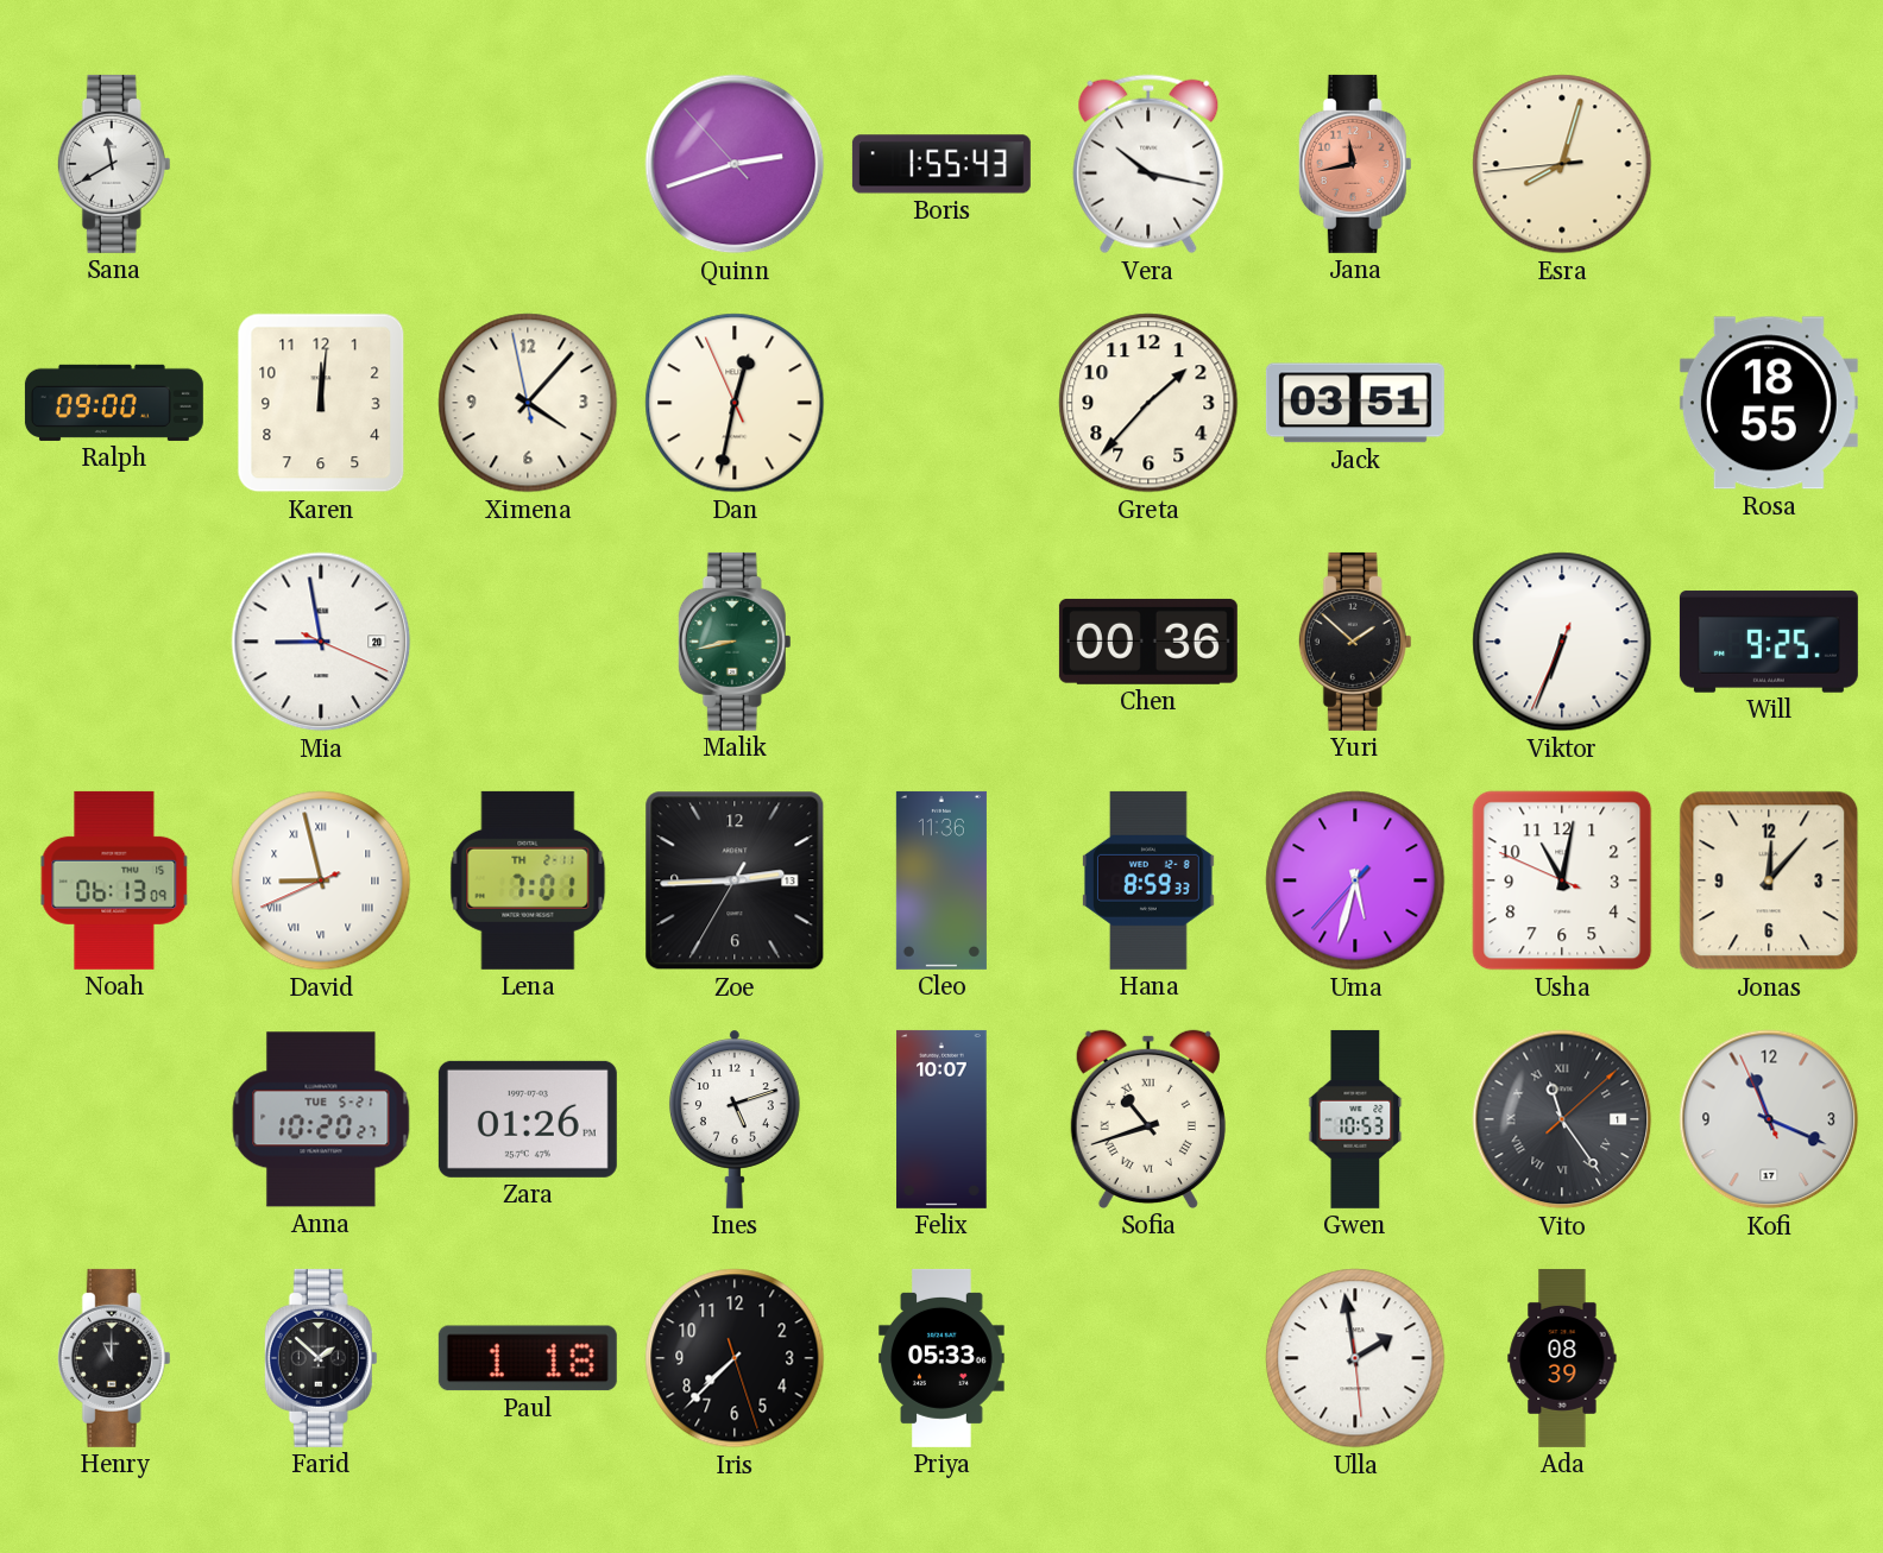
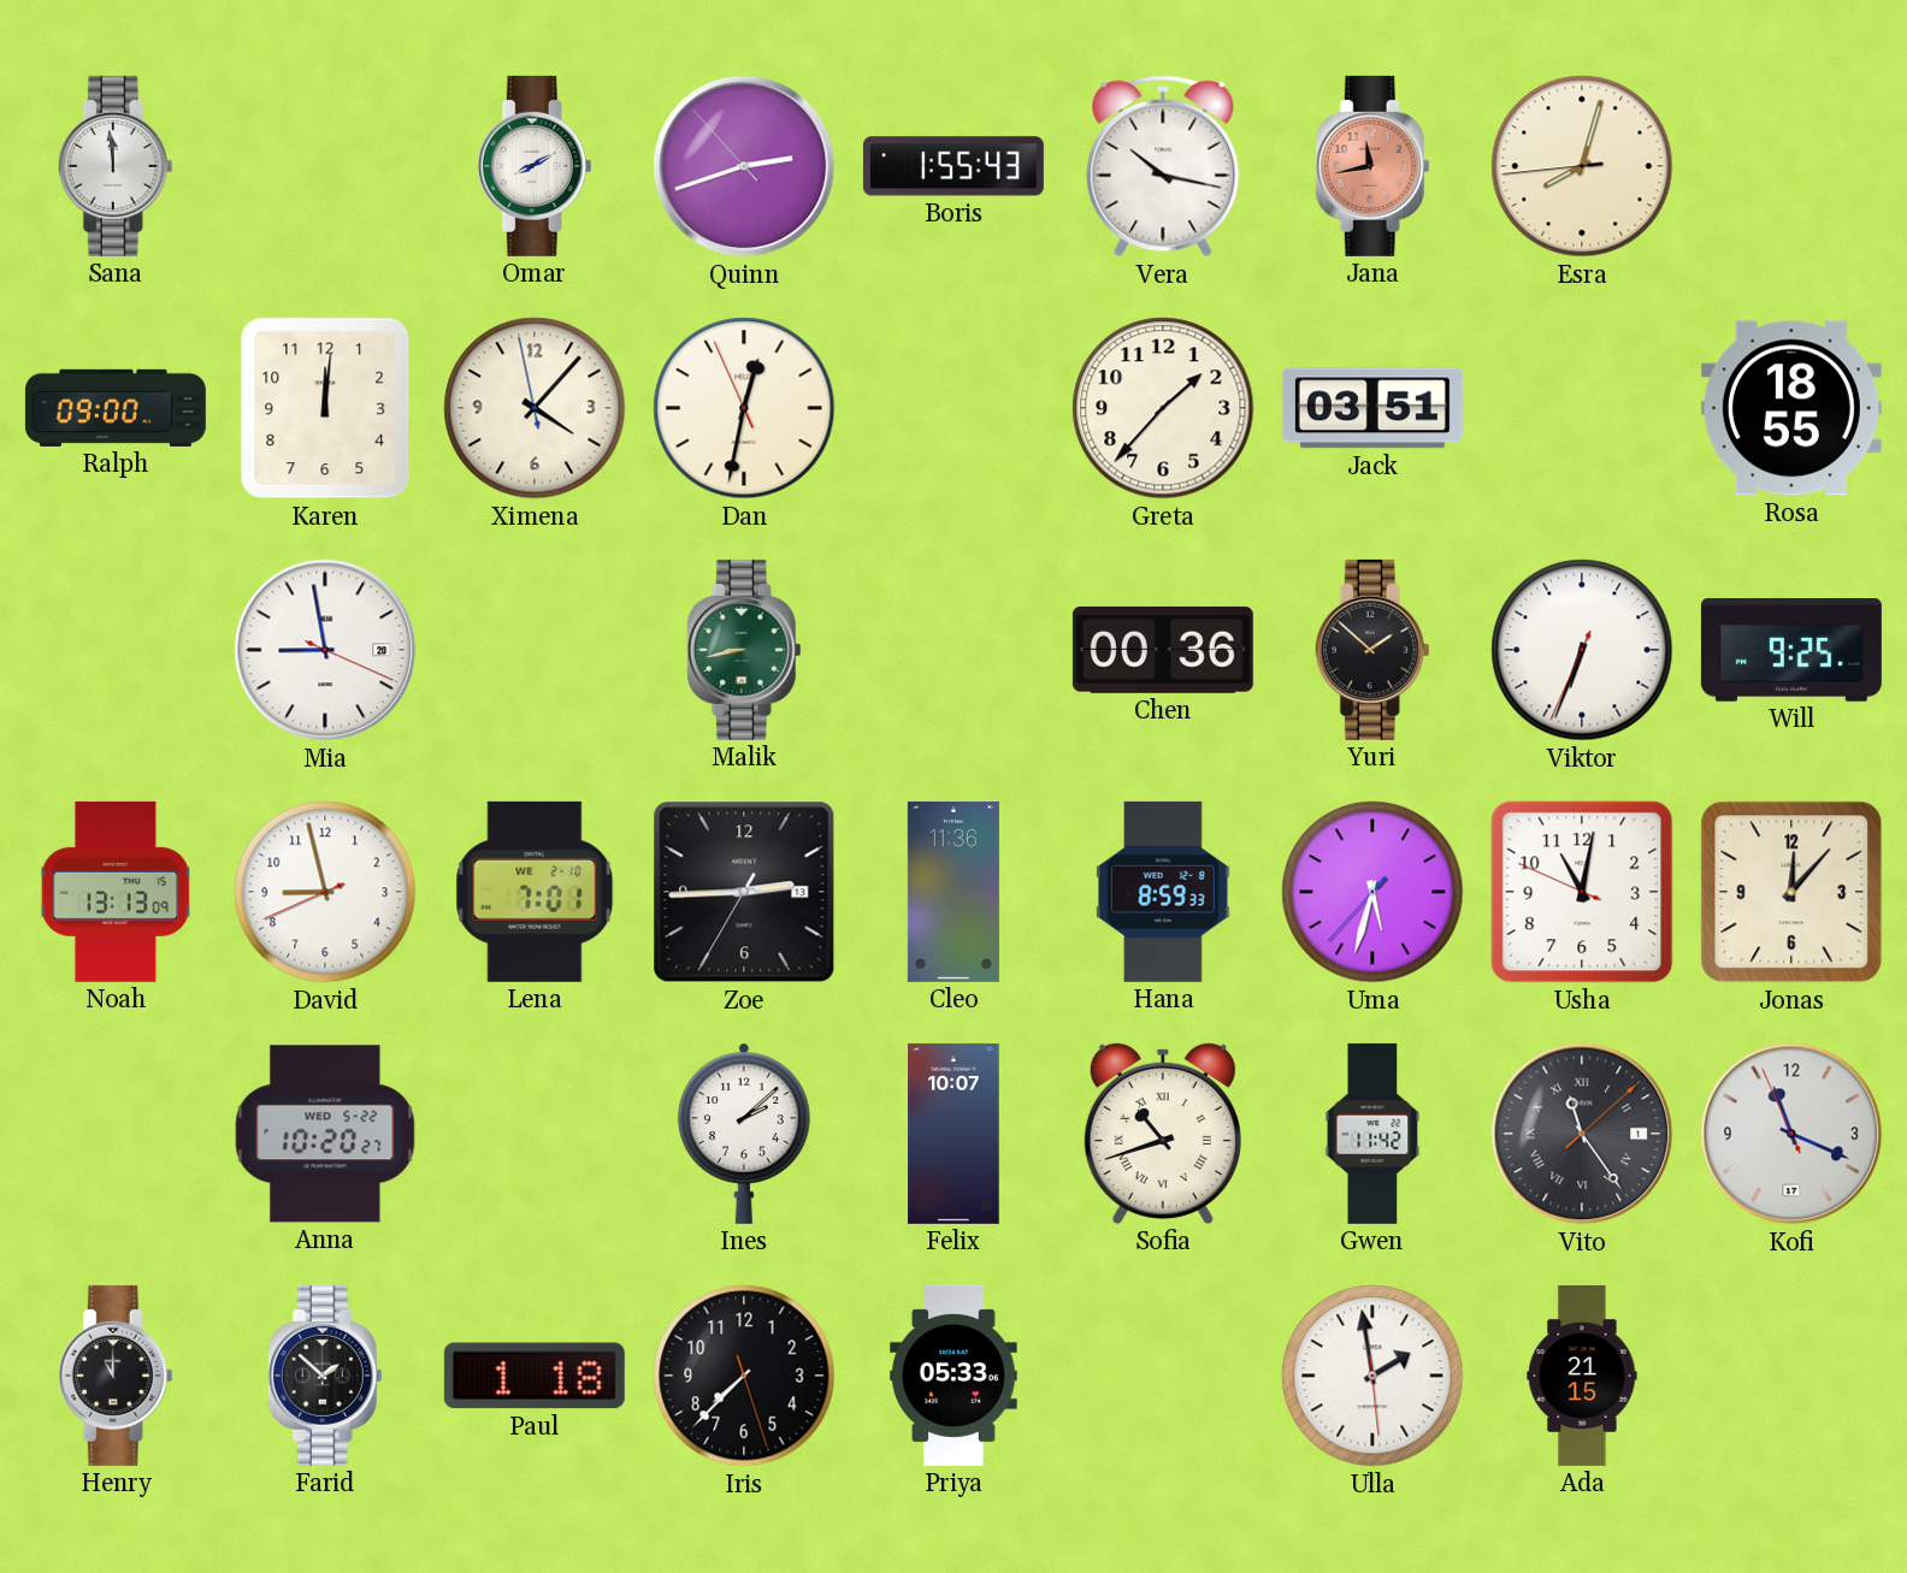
Sana: 11:40 -> 11:59
Omar: none -> 8:10
Noah: 06:13 -> 13:13
David numerals: Roman -> Arabic
Lena date: TH 2-11 -> WE 2-10
Anna date: TUE 5-21 -> WED 5-22
Zara: 01:26 -> none
Ines: 5:12 -> 2:08
Gwen: 10:53 -> 11:42
Ada: 08:39 -> 21:15
